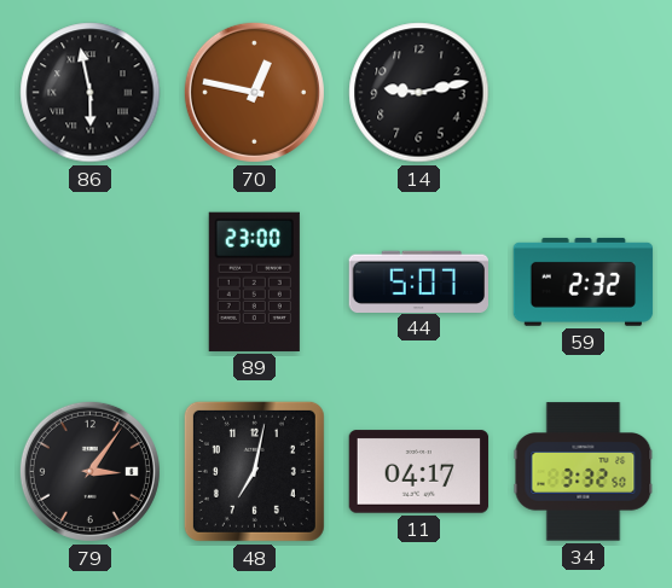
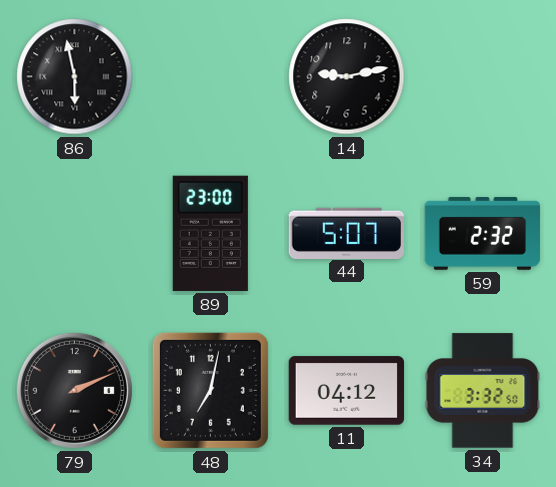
70: 12:47 -> none
79: 3:06 -> 2:11
11: 04:17 -> 04:12
